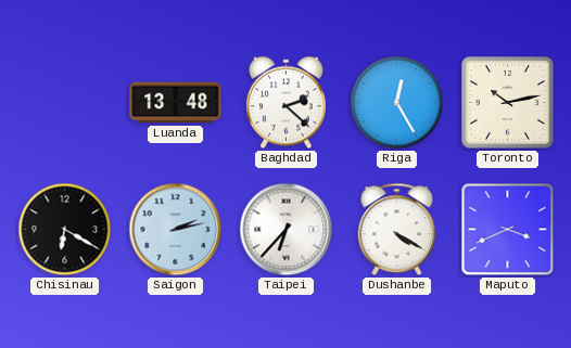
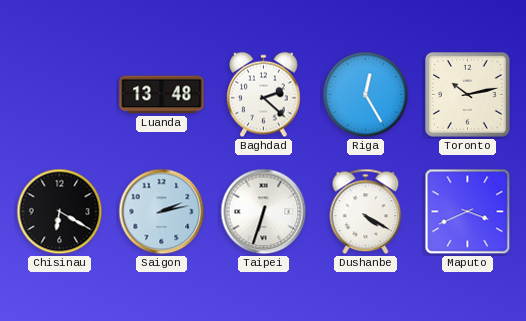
Taipei: 6:37 -> 6:33
